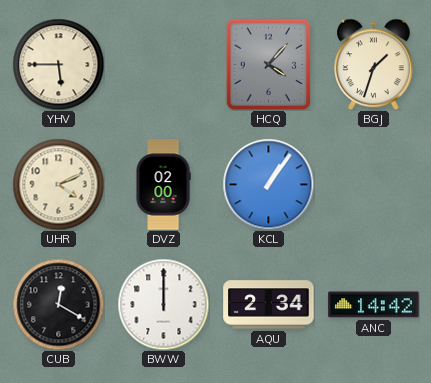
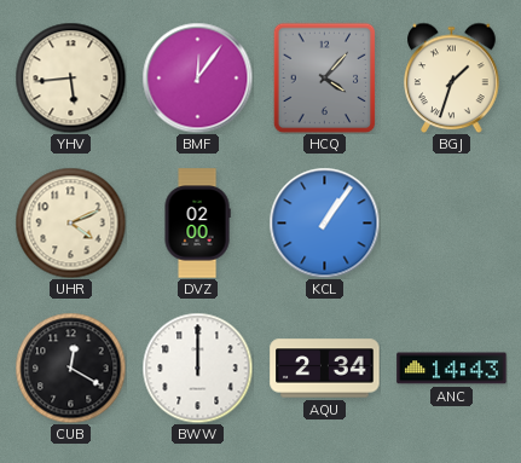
YHV: 5:45 -> 5:44
BMF: none -> 12:06
ANC: 14:42 -> 14:43
